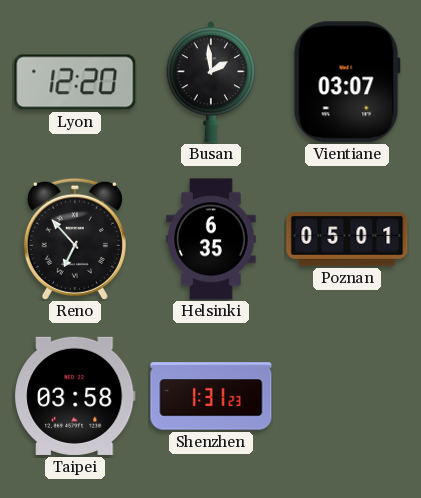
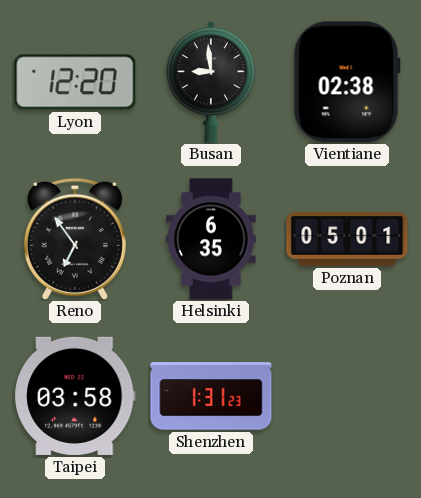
Busan: 1:59 -> 8:59
Vientiane: 03:07 -> 02:38
Reno: 6:53 -> 6:54
